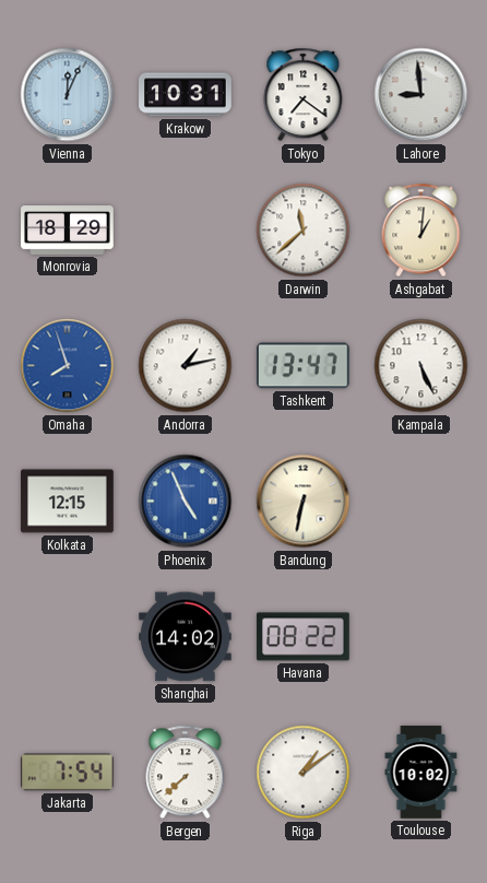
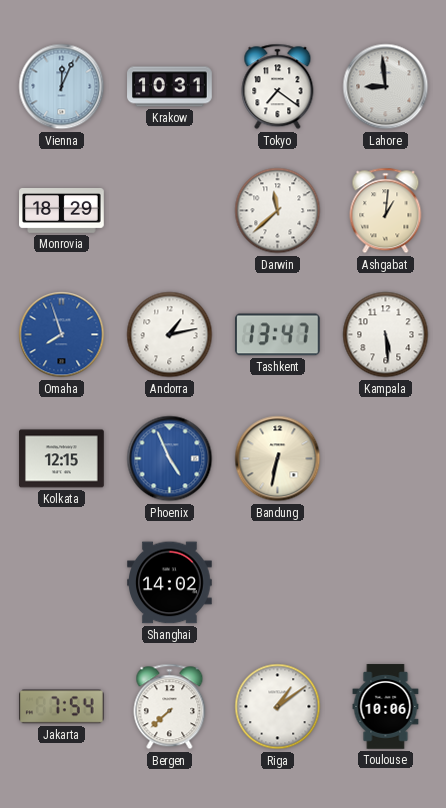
Kampala: 5:26 -> 5:29
Havana: 08:22 -> none
Toulouse: 10:02 -> 10:06
